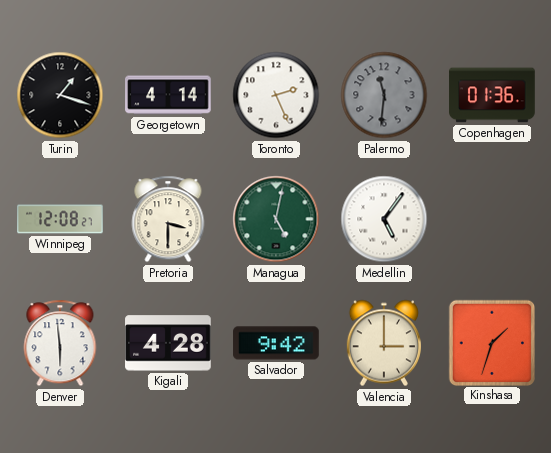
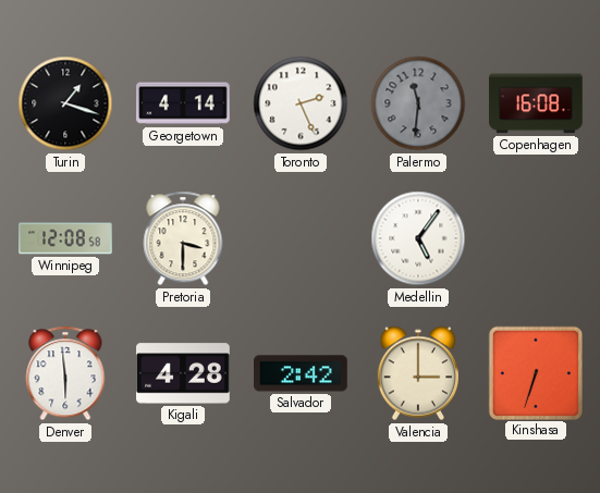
Copenhagen: 01:36 -> 16:08
Winnipeg: 12:08:27 -> 12:08:58
Managua: 5:02 -> none
Salvador: 9:42 -> 2:42
Kinshasa: 1:33 -> 6:33
